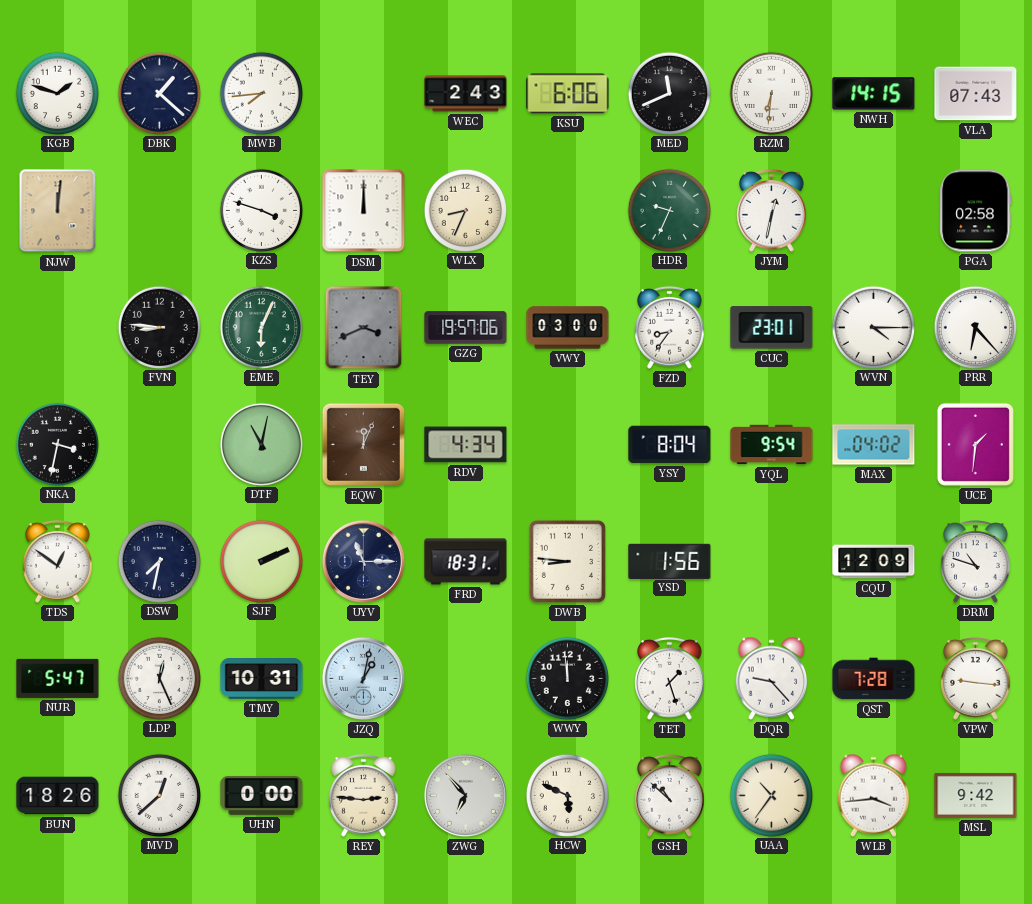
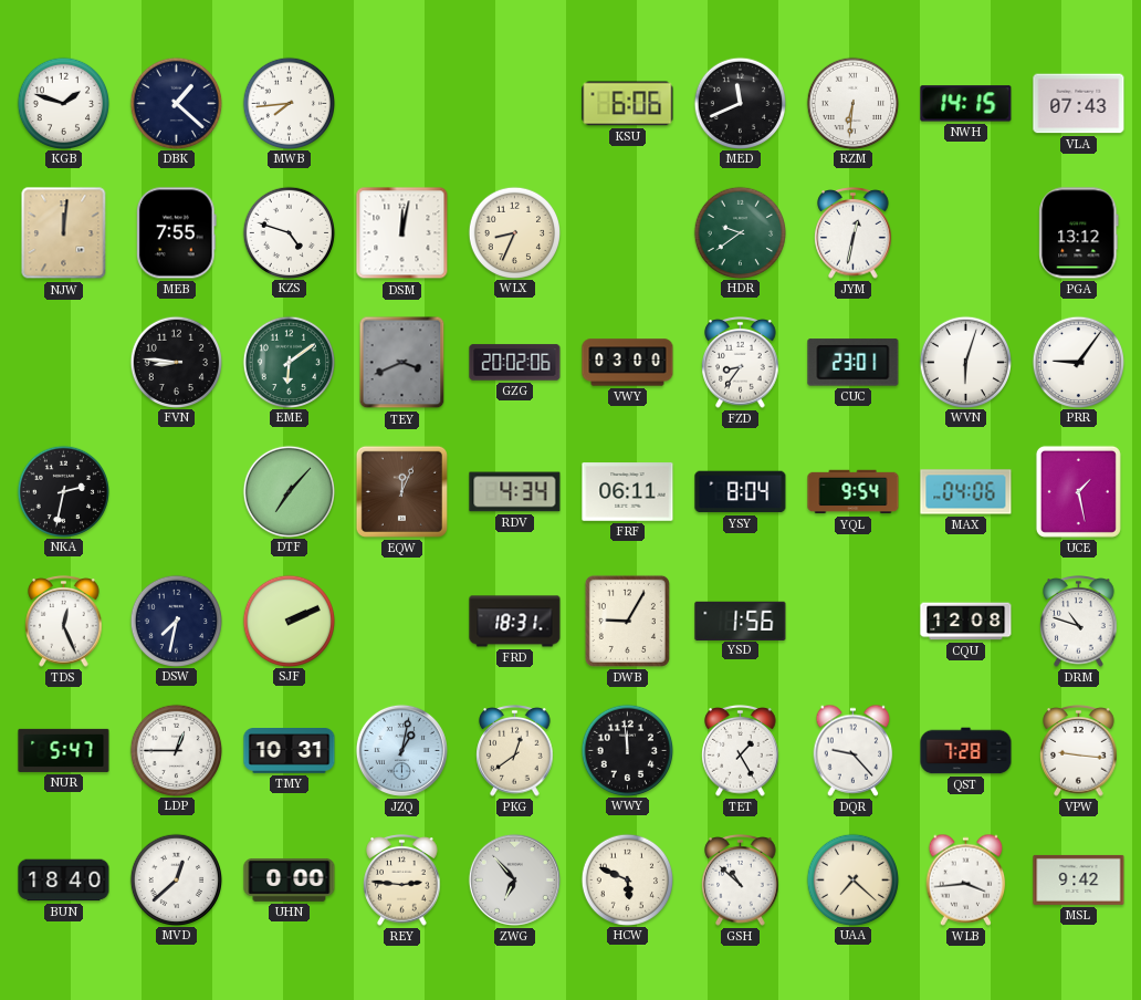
WEC: 2:43 -> none
MEB: none -> 7:55
KZS: 3:48 -> 4:48
DSM: 12:00 -> 12:02
HDR: 9:34 -> 9:39
PGA: 02:58 -> 13:12
EME: 6:04 -> 6:09
GZG: 19:57 -> 20:02
WVN: 4:15 -> 6:03
PRR: 6:23 -> 9:06
NKA: 3:32 -> 2:32
DTF: 11:02 -> 7:07
FRF: none -> 06:11
MAX: 04:02 -> 04:06
UCE: 1:31 -> 1:28
TDS: 12:51 -> 12:26
UYV: 11:15 -> none
DWB: 8:46 -> 9:05
CQU: 12:09 -> 12:08
LDP: 12:26 -> 12:45
PKG: none -> 12:39
TET: 1:27 -> 1:25
BUN: 18:26 -> 18:40
UAA: 10:36 -> 7:22
